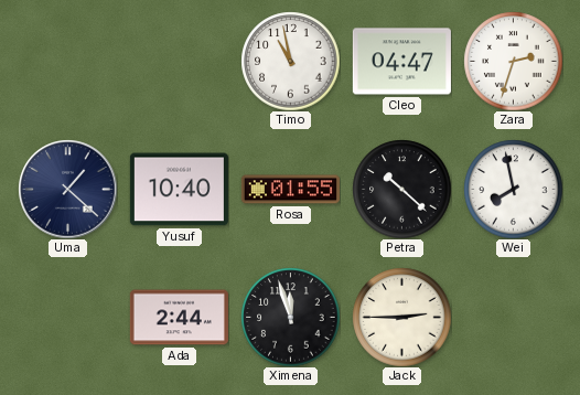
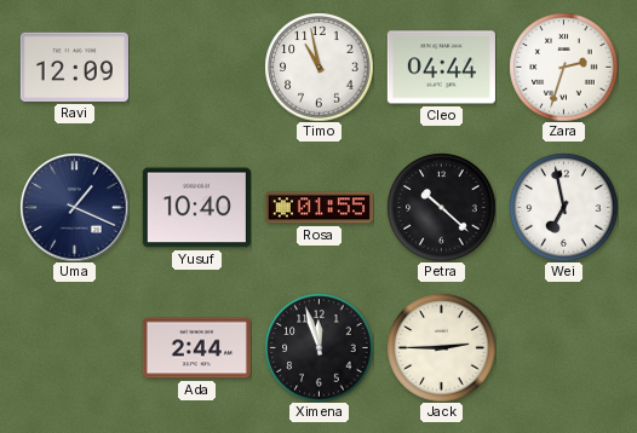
Ravi: none -> 12:09
Cleo: 04:47 -> 04:44
Uma: 1:22 -> 1:19
Wei: 7:58 -> 6:58
